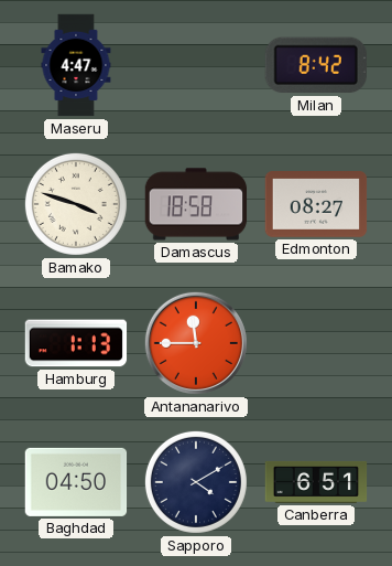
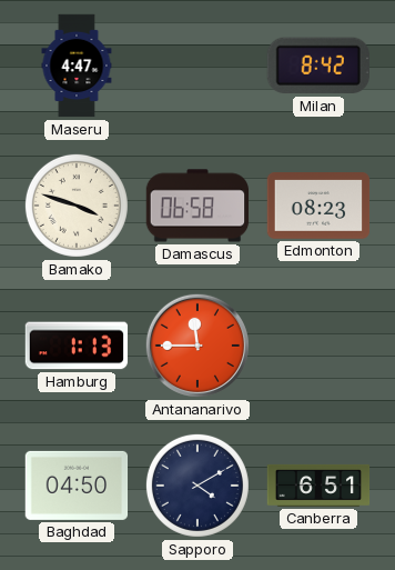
Damascus: 18:58 -> 06:58
Edmonton: 08:27 -> 08:23
